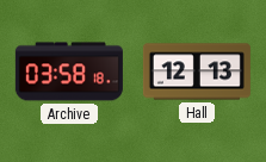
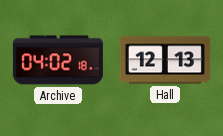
Archive: 03:58 -> 04:02
